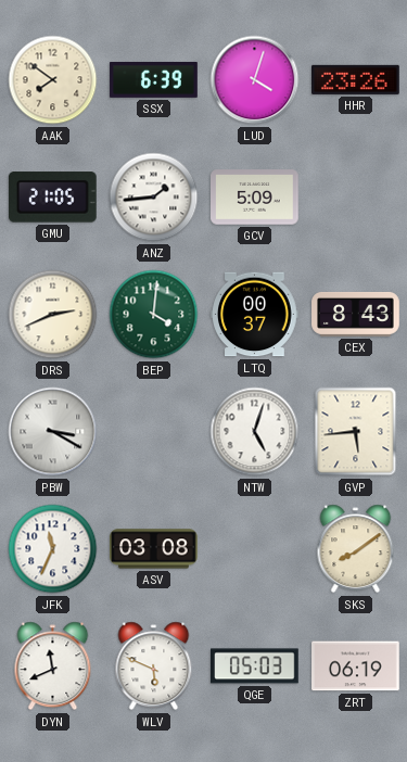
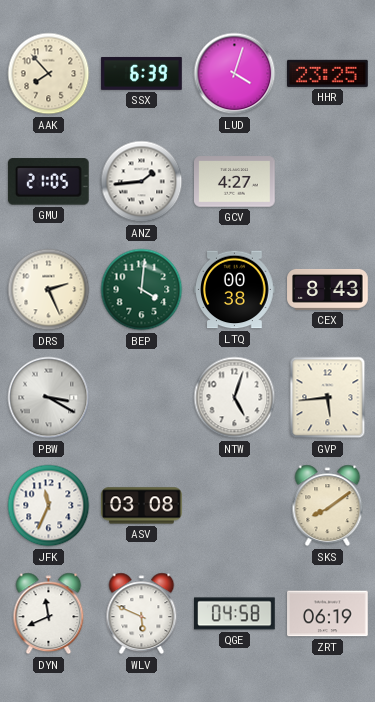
AAK: 7:51 -> 7:53
HHR: 23:26 -> 23:25
GCV: 5:09 -> 4:27
DRS: 2:41 -> 2:26
LTQ: 00:37 -> 00:38
QGE: 05:03 -> 04:58
